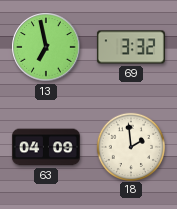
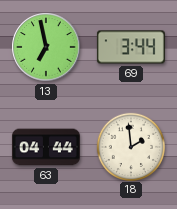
69: 3:32 -> 3:44
63: 04:09 -> 04:44
